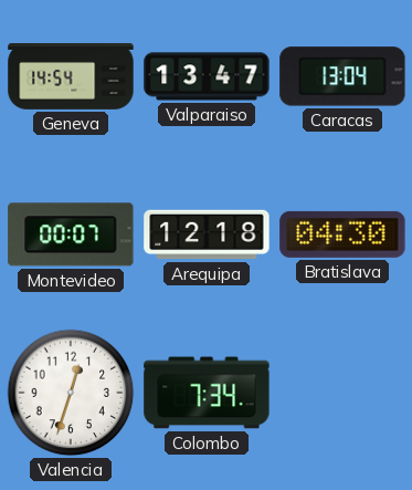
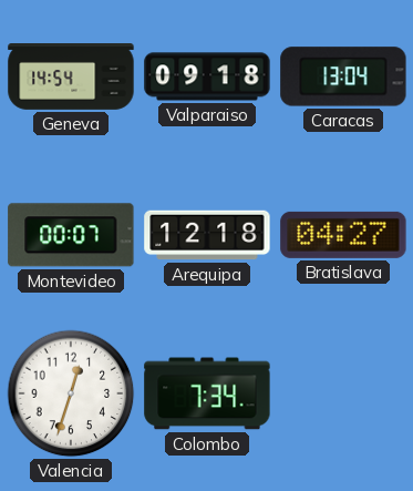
Valparaiso: 13:47 -> 09:18
Bratislava: 04:30 -> 04:27
